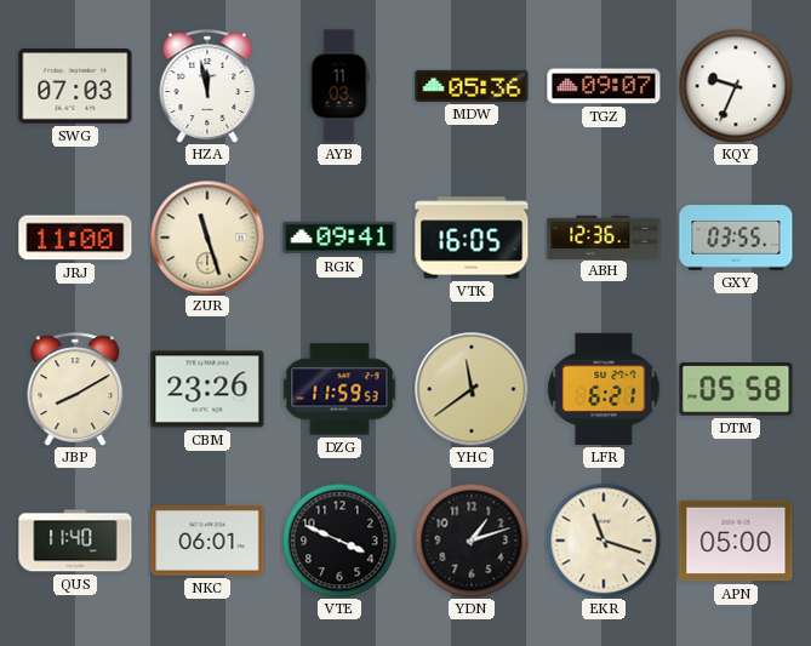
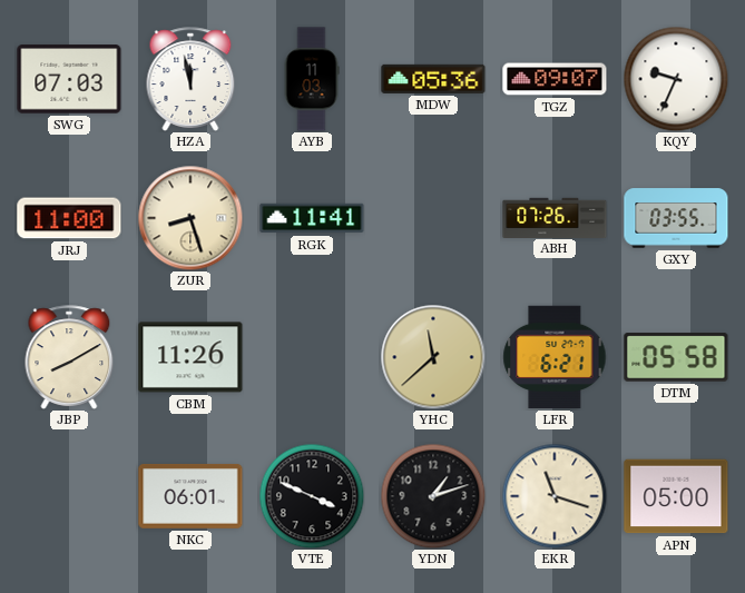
ZUR: 11:27 -> 8:27
RGK: 09:41 -> 11:41
VTK: 16:05 -> none
ABH: 12:36 -> 07:26
CBM: 23:26 -> 11:26
DZG: 11:59 -> none
YHC: 11:39 -> 11:38
QUS: 11:40 -> none
